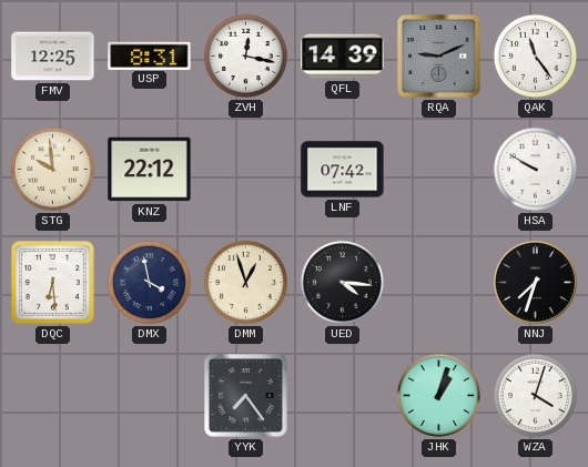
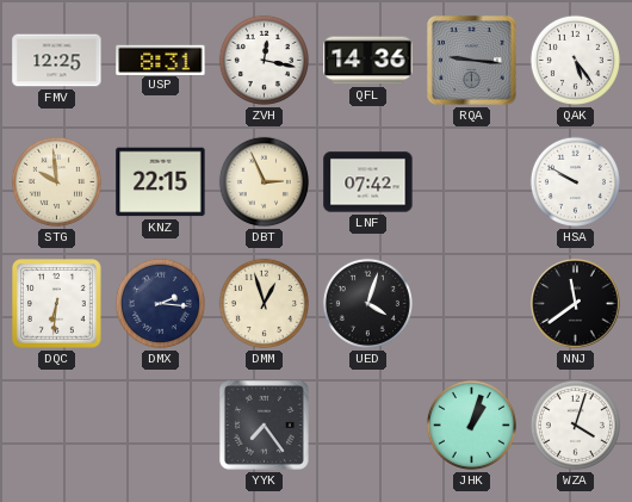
QFL: 14:39 -> 14:36
RQA: 9:11 -> 9:16
QAK: 11:24 -> 5:24
KNZ: 22:12 -> 22:15
DBT: none -> 2:56
DQC: 6:29 -> 6:31
DMX: 3:58 -> 2:16
UED: 4:16 -> 4:03
NNJ: 7:33 -> 11:39
